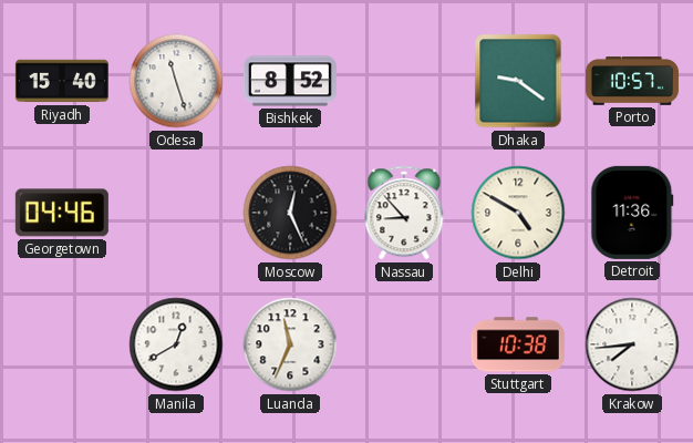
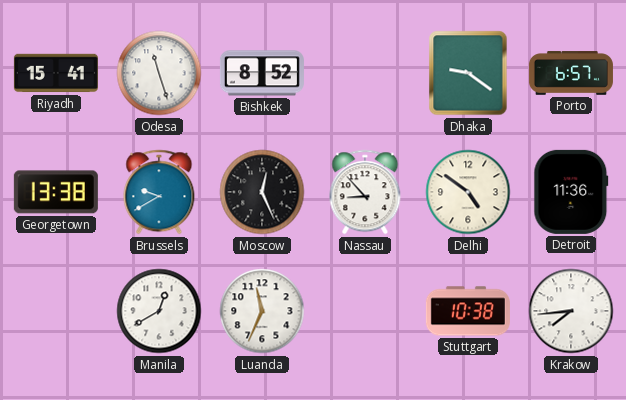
Riyadh: 15:40 -> 15:41
Porto: 10:57 -> 6:57
Georgetown: 04:46 -> 13:38
Brussels: none -> 9:40
Delhi: 4:50 -> 4:51
